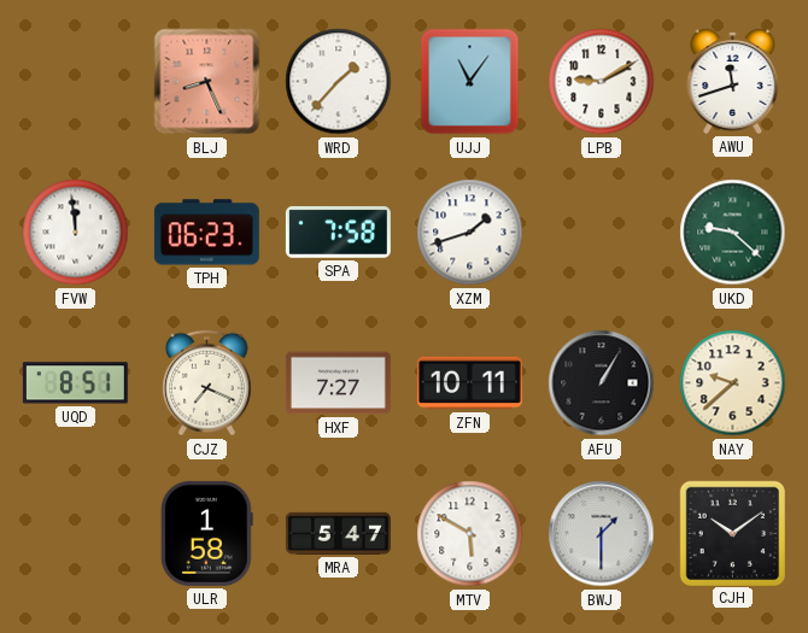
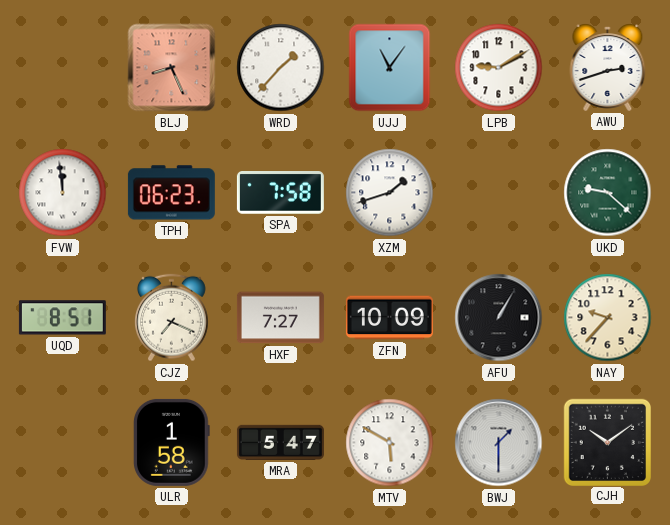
AWU: 11:42 -> 2:42
ZFN: 10:11 -> 10:09
NAY: 9:38 -> 9:37
